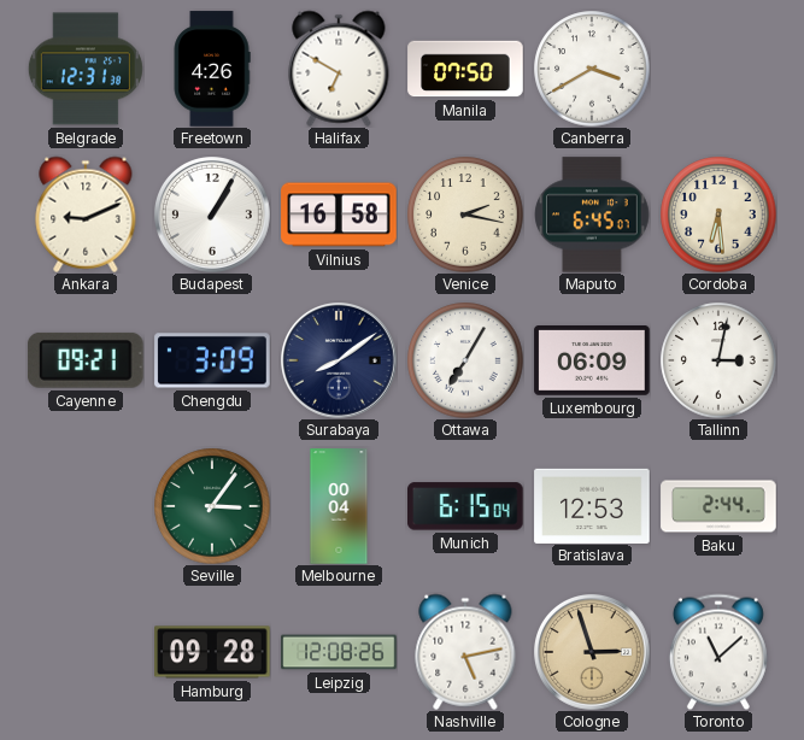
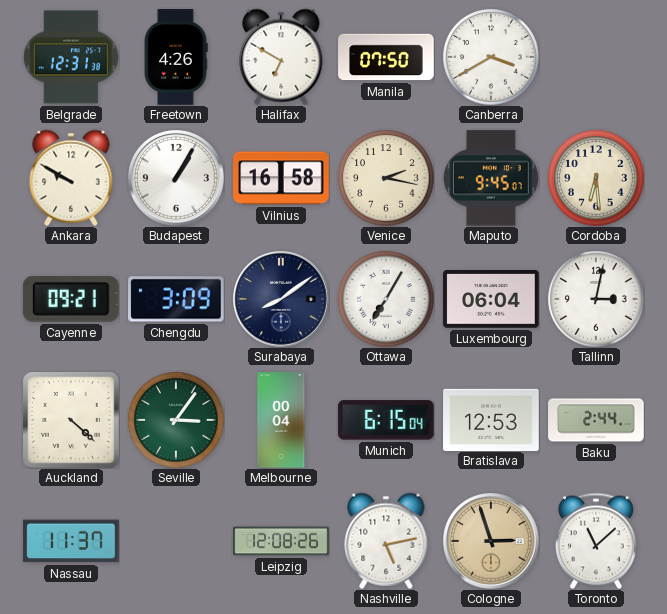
Ankara: 9:11 -> 9:50
Maputo: 6:45 -> 9:45
Luxembourg: 06:09 -> 06:04
Auckland: none -> 4:22
Nassau: none -> 11:37
Hamburg: 09:28 -> none
